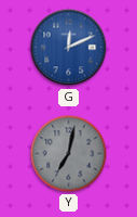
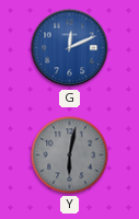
Y: 7:02 -> 6:02
